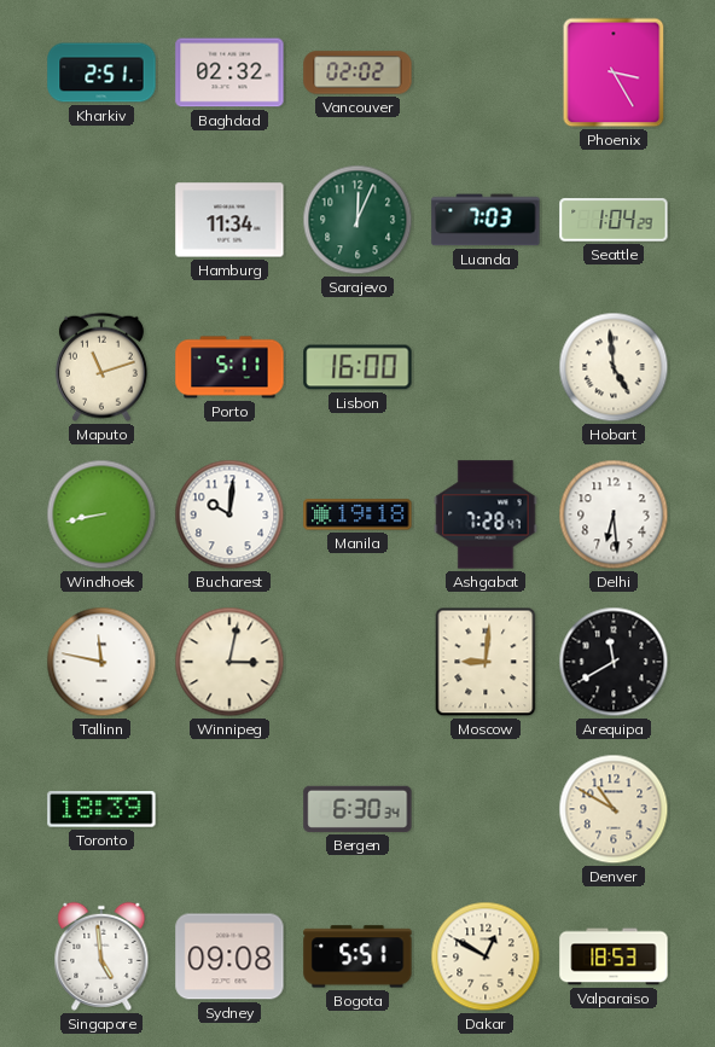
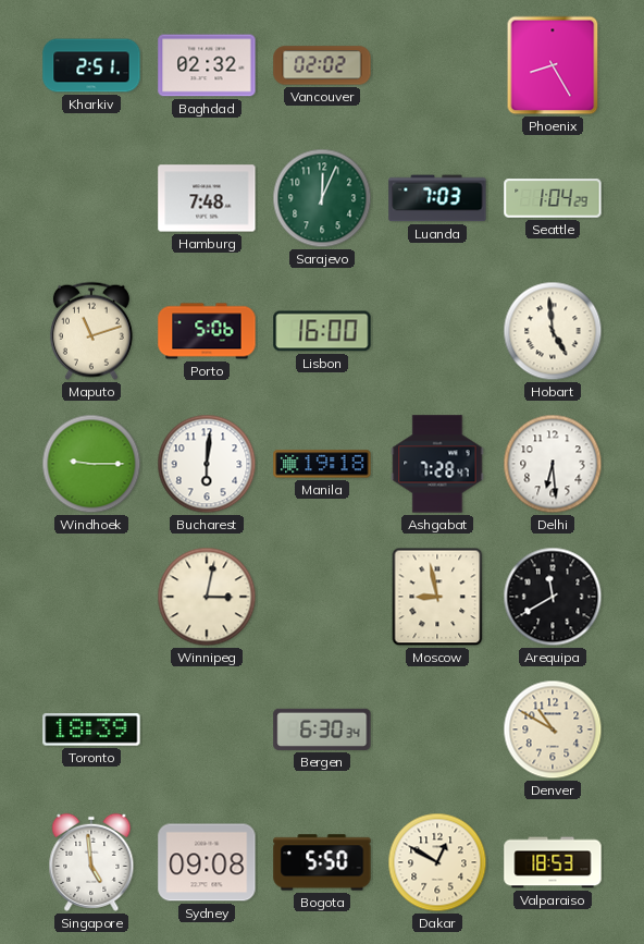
Phoenix: 3:25 -> 8:25
Hamburg: 11:34 -> 7:48
Porto: 5:11 -> 5:06
Windhoek: 8:43 -> 9:15
Bucharest: 10:01 -> 6:01
Tallinn: 11:47 -> none
Moscow: 9:01 -> 8:58
Bogota: 5:51 -> 5:50
